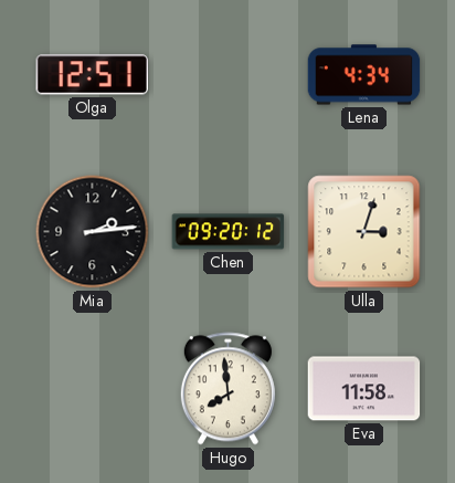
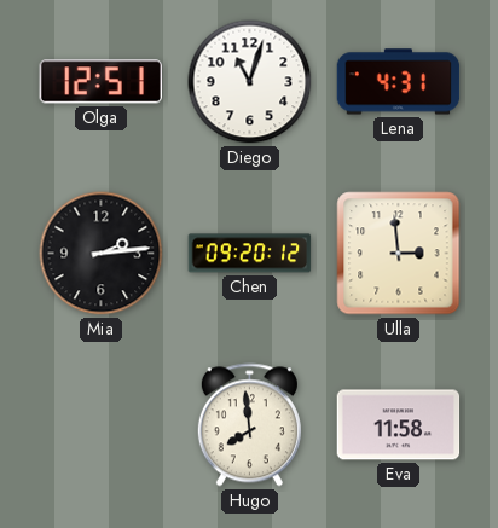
Diego: none -> 11:03
Lena: 4:34 -> 4:31
Ulla: 3:03 -> 2:59
